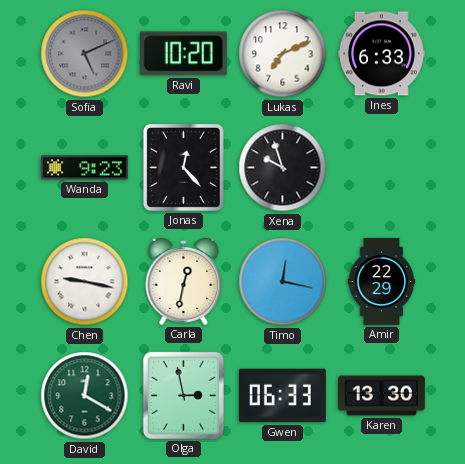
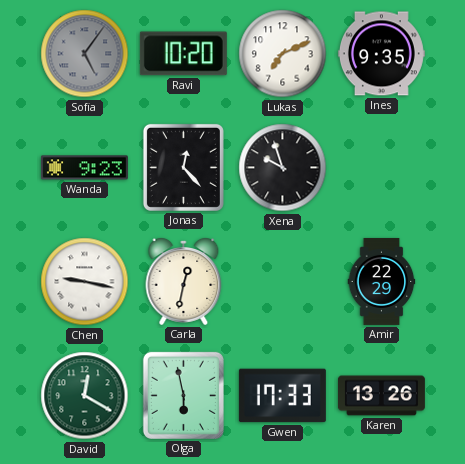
Sofia: 5:11 -> 5:06
Ines: 6:33 -> 9:35
Timo: 12:17 -> none
Olga: 2:58 -> 5:58
Gwen: 06:33 -> 17:33
Karen: 13:30 -> 13:26
